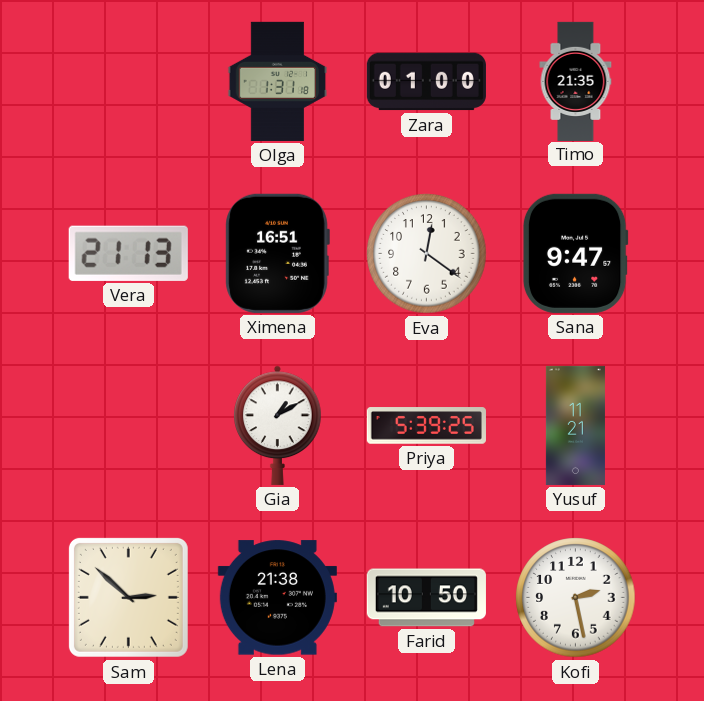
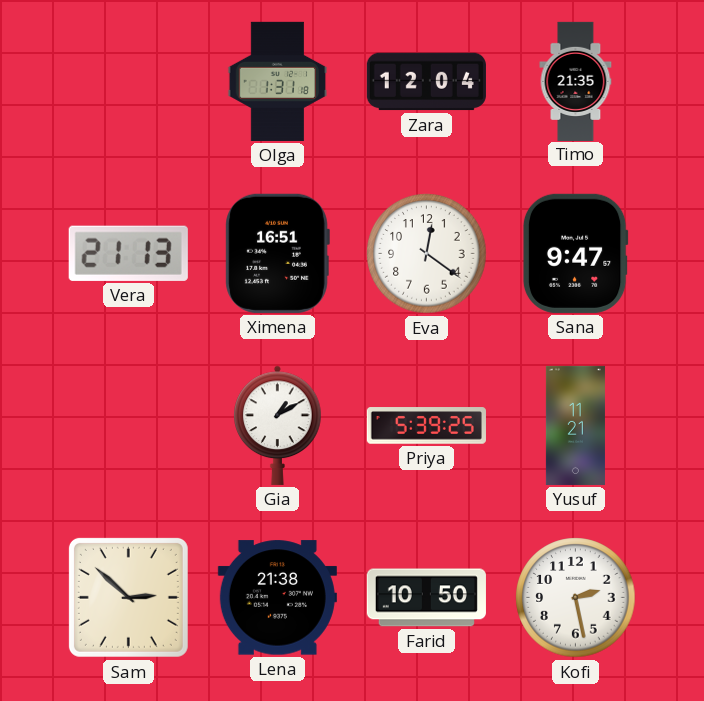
Zara: 01:00 -> 12:04
